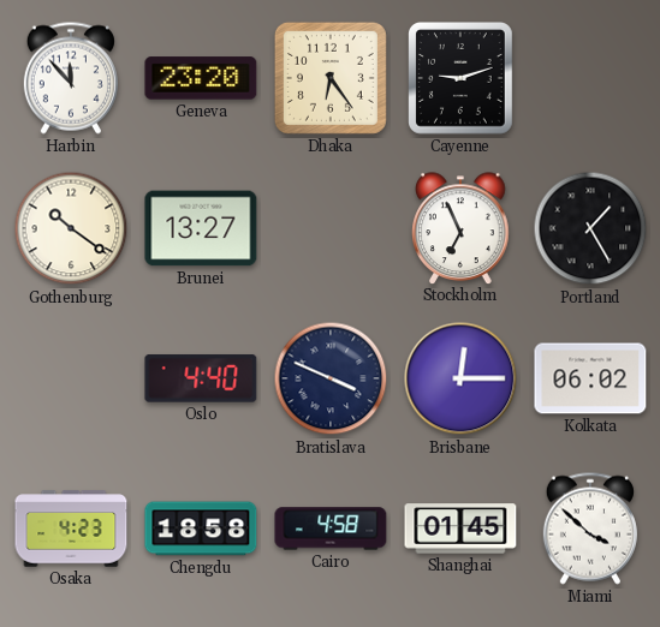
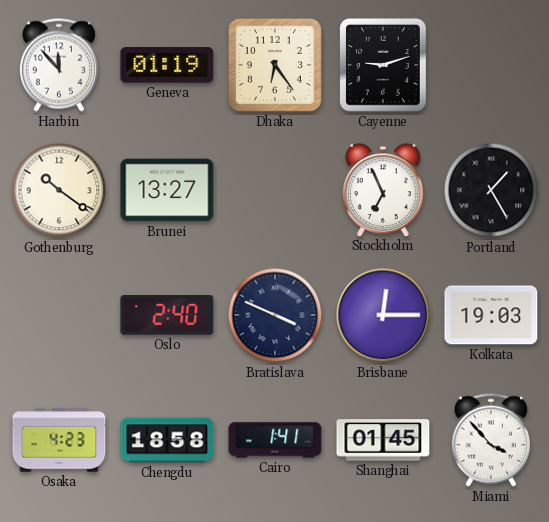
Geneva: 23:20 -> 01:19
Oslo: 4:40 -> 2:40
Kolkata: 06:02 -> 19:03
Cairo: 4:58 -> 1:41
Miami: 3:52 -> 3:53
